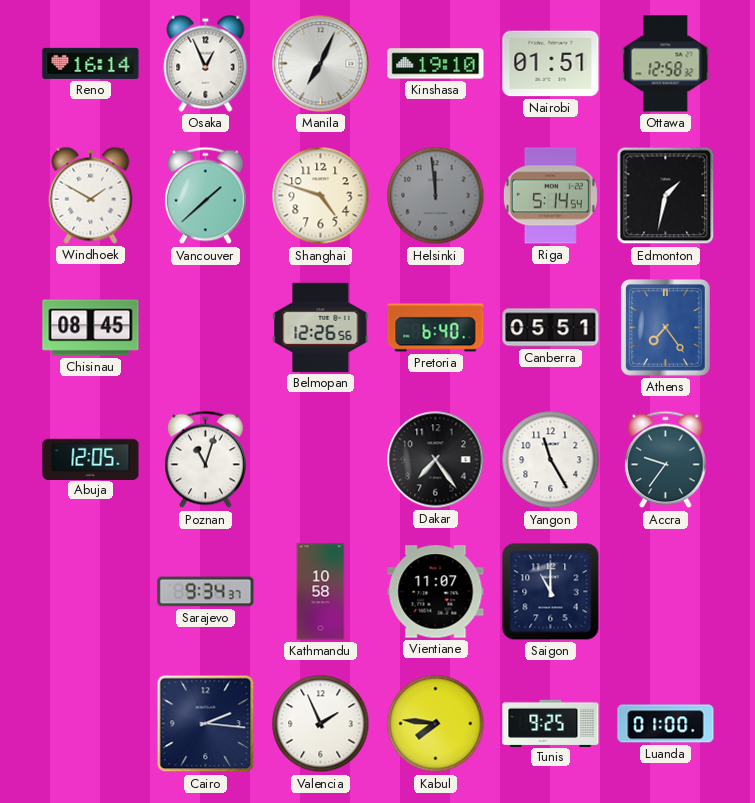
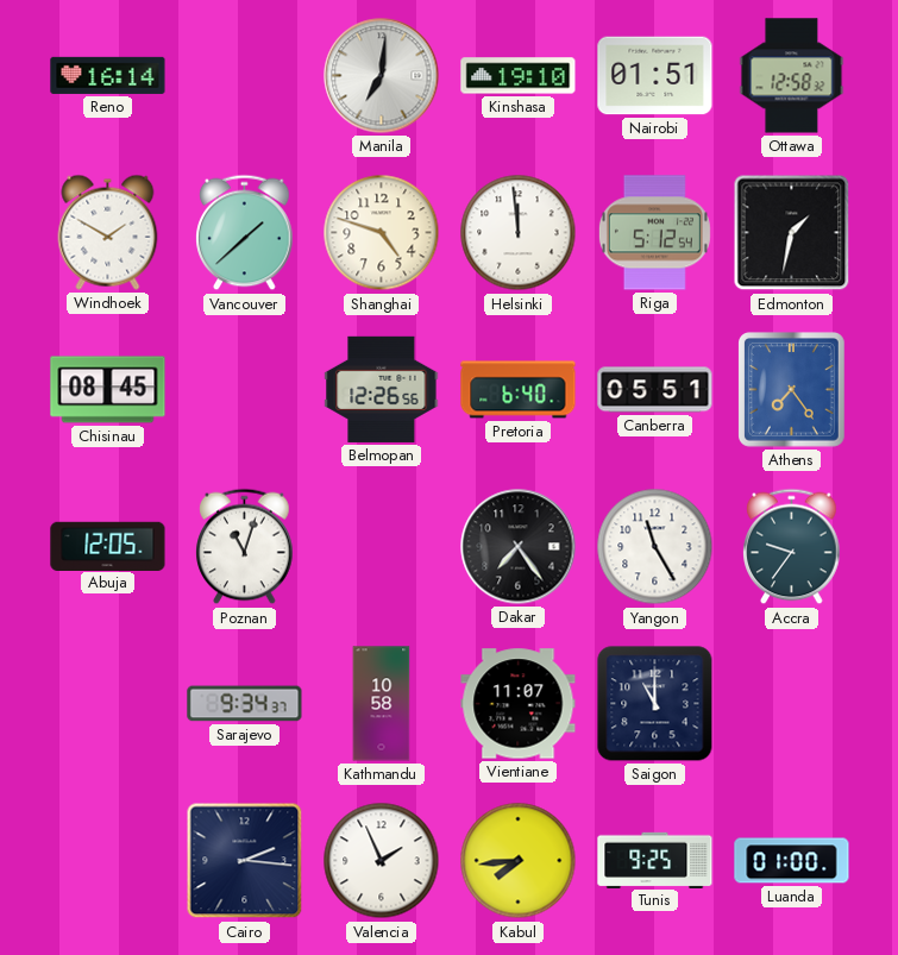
Osaka: 12:56 -> none
Manila: 7:04 -> 7:01
Helsinki dial: grey -> white
Riga: 5:14 -> 5:12
Kabul: 7:46 -> 7:44
